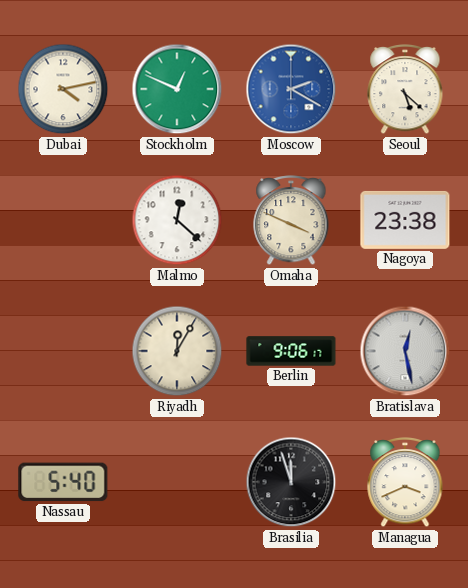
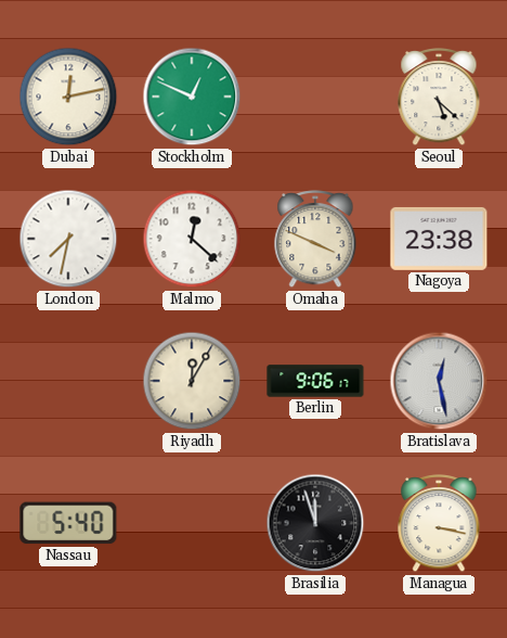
Dubai: 4:13 -> 12:13
Moscow: 2:20 -> none
London: none -> 7:32
Managua: 3:41 -> 3:17
